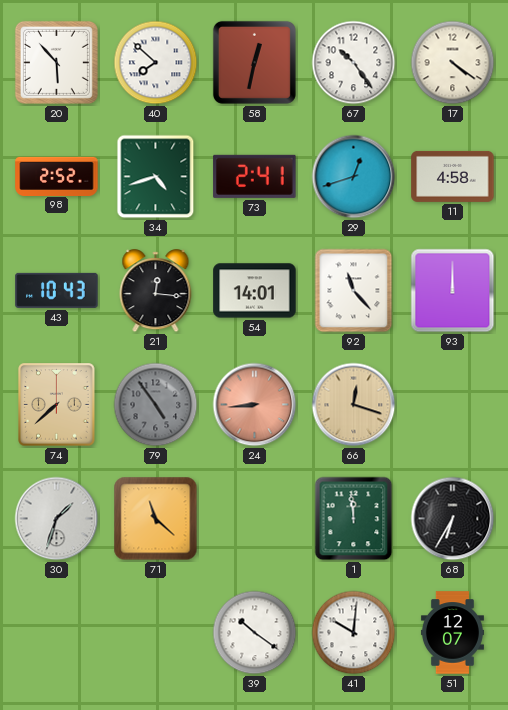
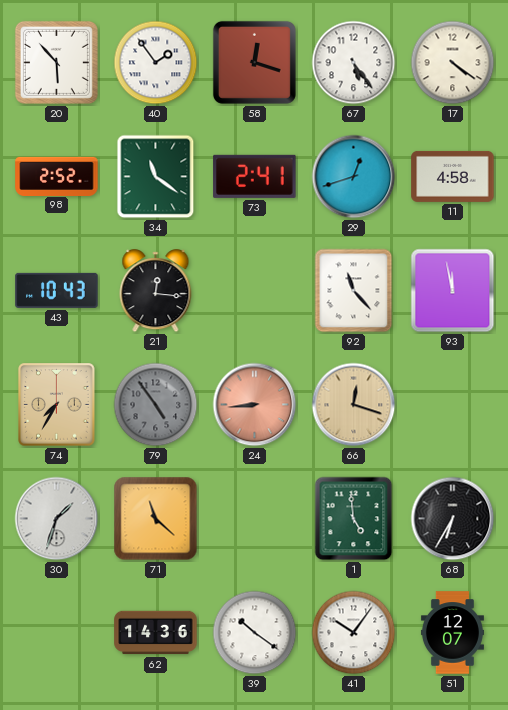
40: 7:52 -> 1:54
58: 12:32 -> 12:18
67: 10:24 -> 5:24
34: 4:42 -> 11:21
54: 14:01 -> none
93: 12:00 -> 11:58
74: 7:38 -> 7:35
1: 11:59 -> 4:59
62: none -> 14:36
41: 10:01 -> 10:06
